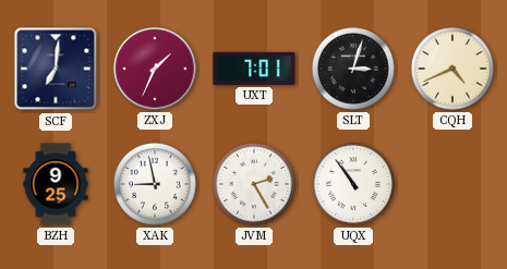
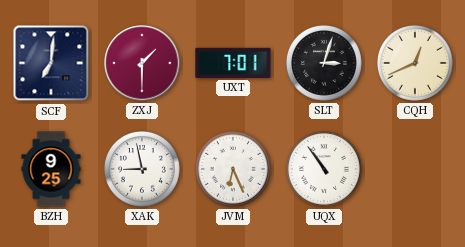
ZXJ: 1:34 -> 1:30
CQH: 4:41 -> 12:41
JVM: 2:25 -> 6:26
